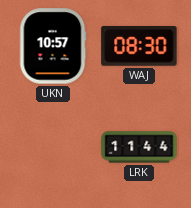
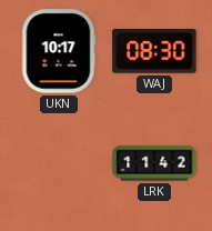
UKN: 10:57 -> 10:17
LRK: 11:44 -> 11:42
